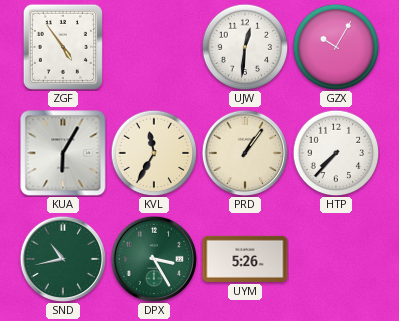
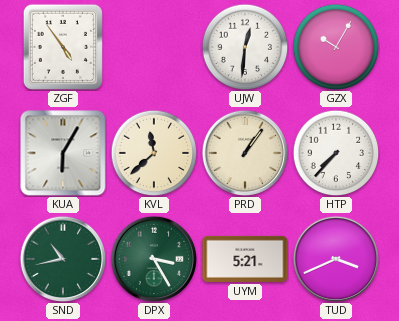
KVL: 11:35 -> 11:38
UYM: 5:26 -> 5:21
TUD: none -> 3:41
